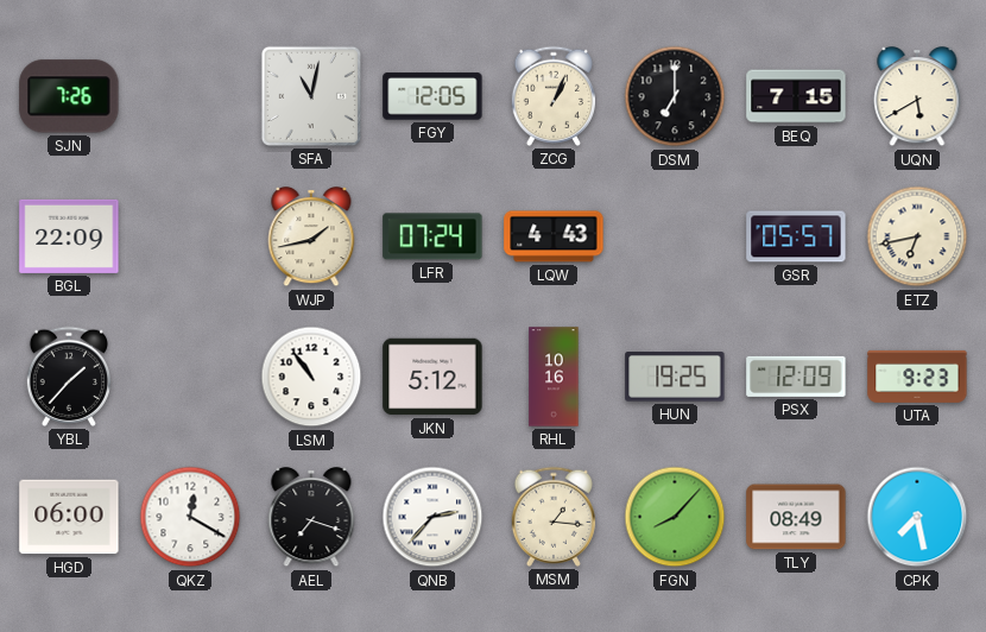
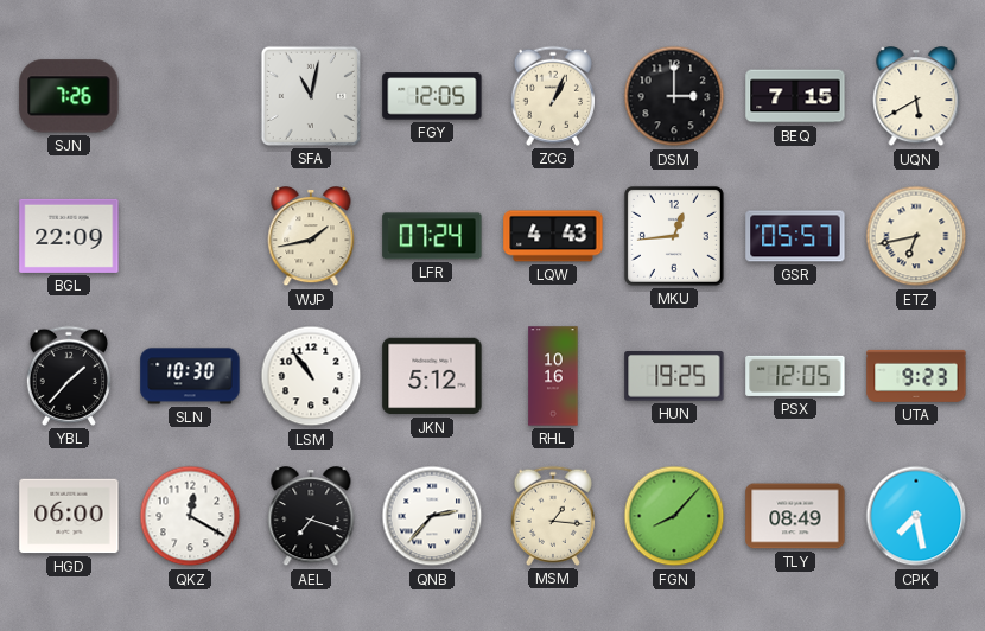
DSM: 7:00 -> 3:00
MKU: none -> 12:44
SLN: none -> 10:30
PSX: 12:09 -> 12:05
